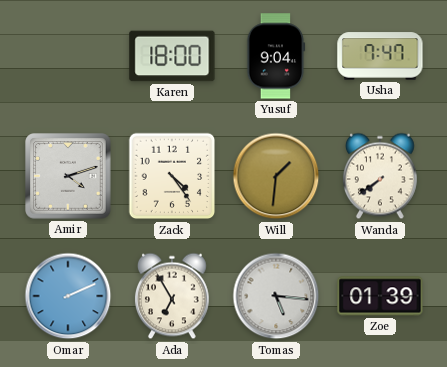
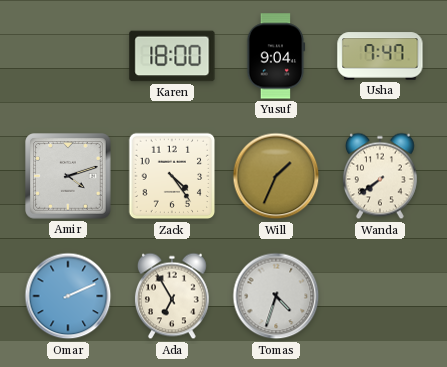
Will: 1:31 -> 1:34
Tomas: 5:16 -> 4:33
Zoe: 01:39 -> none
